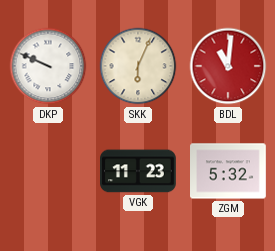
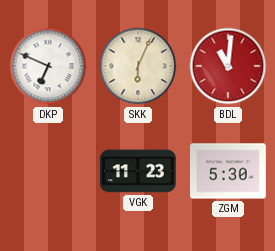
DKP: 9:49 -> 6:49
ZGM: 5:32 -> 5:30
